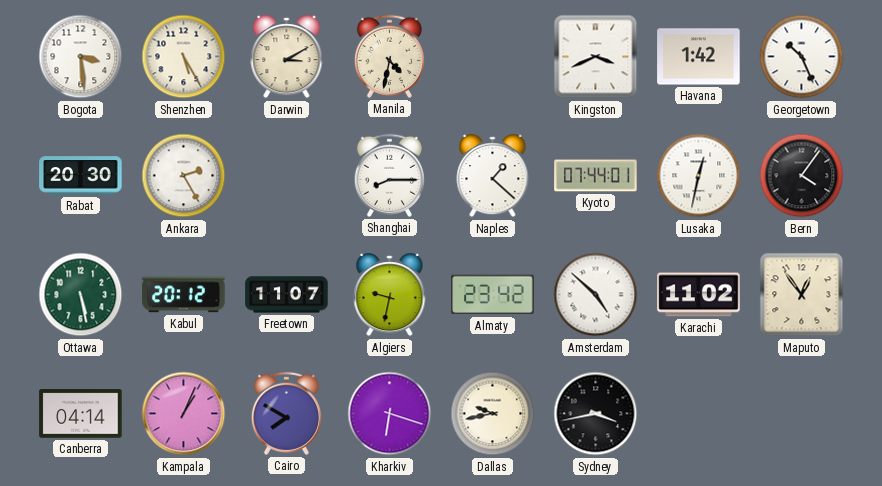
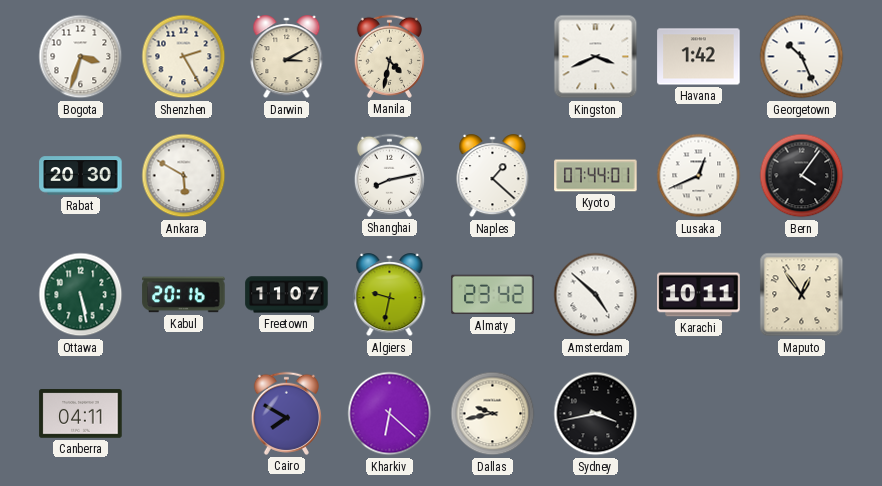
Bogota: 3:29 -> 3:33
Shenzhen: 5:25 -> 2:25
Ankara: 2:25 -> 5:50
Shanghai: 8:15 -> 8:13
Lusaka: 12:32 -> 12:41
Kabul: 20:12 -> 20:16
Karachi: 11:02 -> 10:11
Canberra: 04:14 -> 04:11
Kampala: 1:04 -> none
Kharkiv: 6:18 -> 6:22
